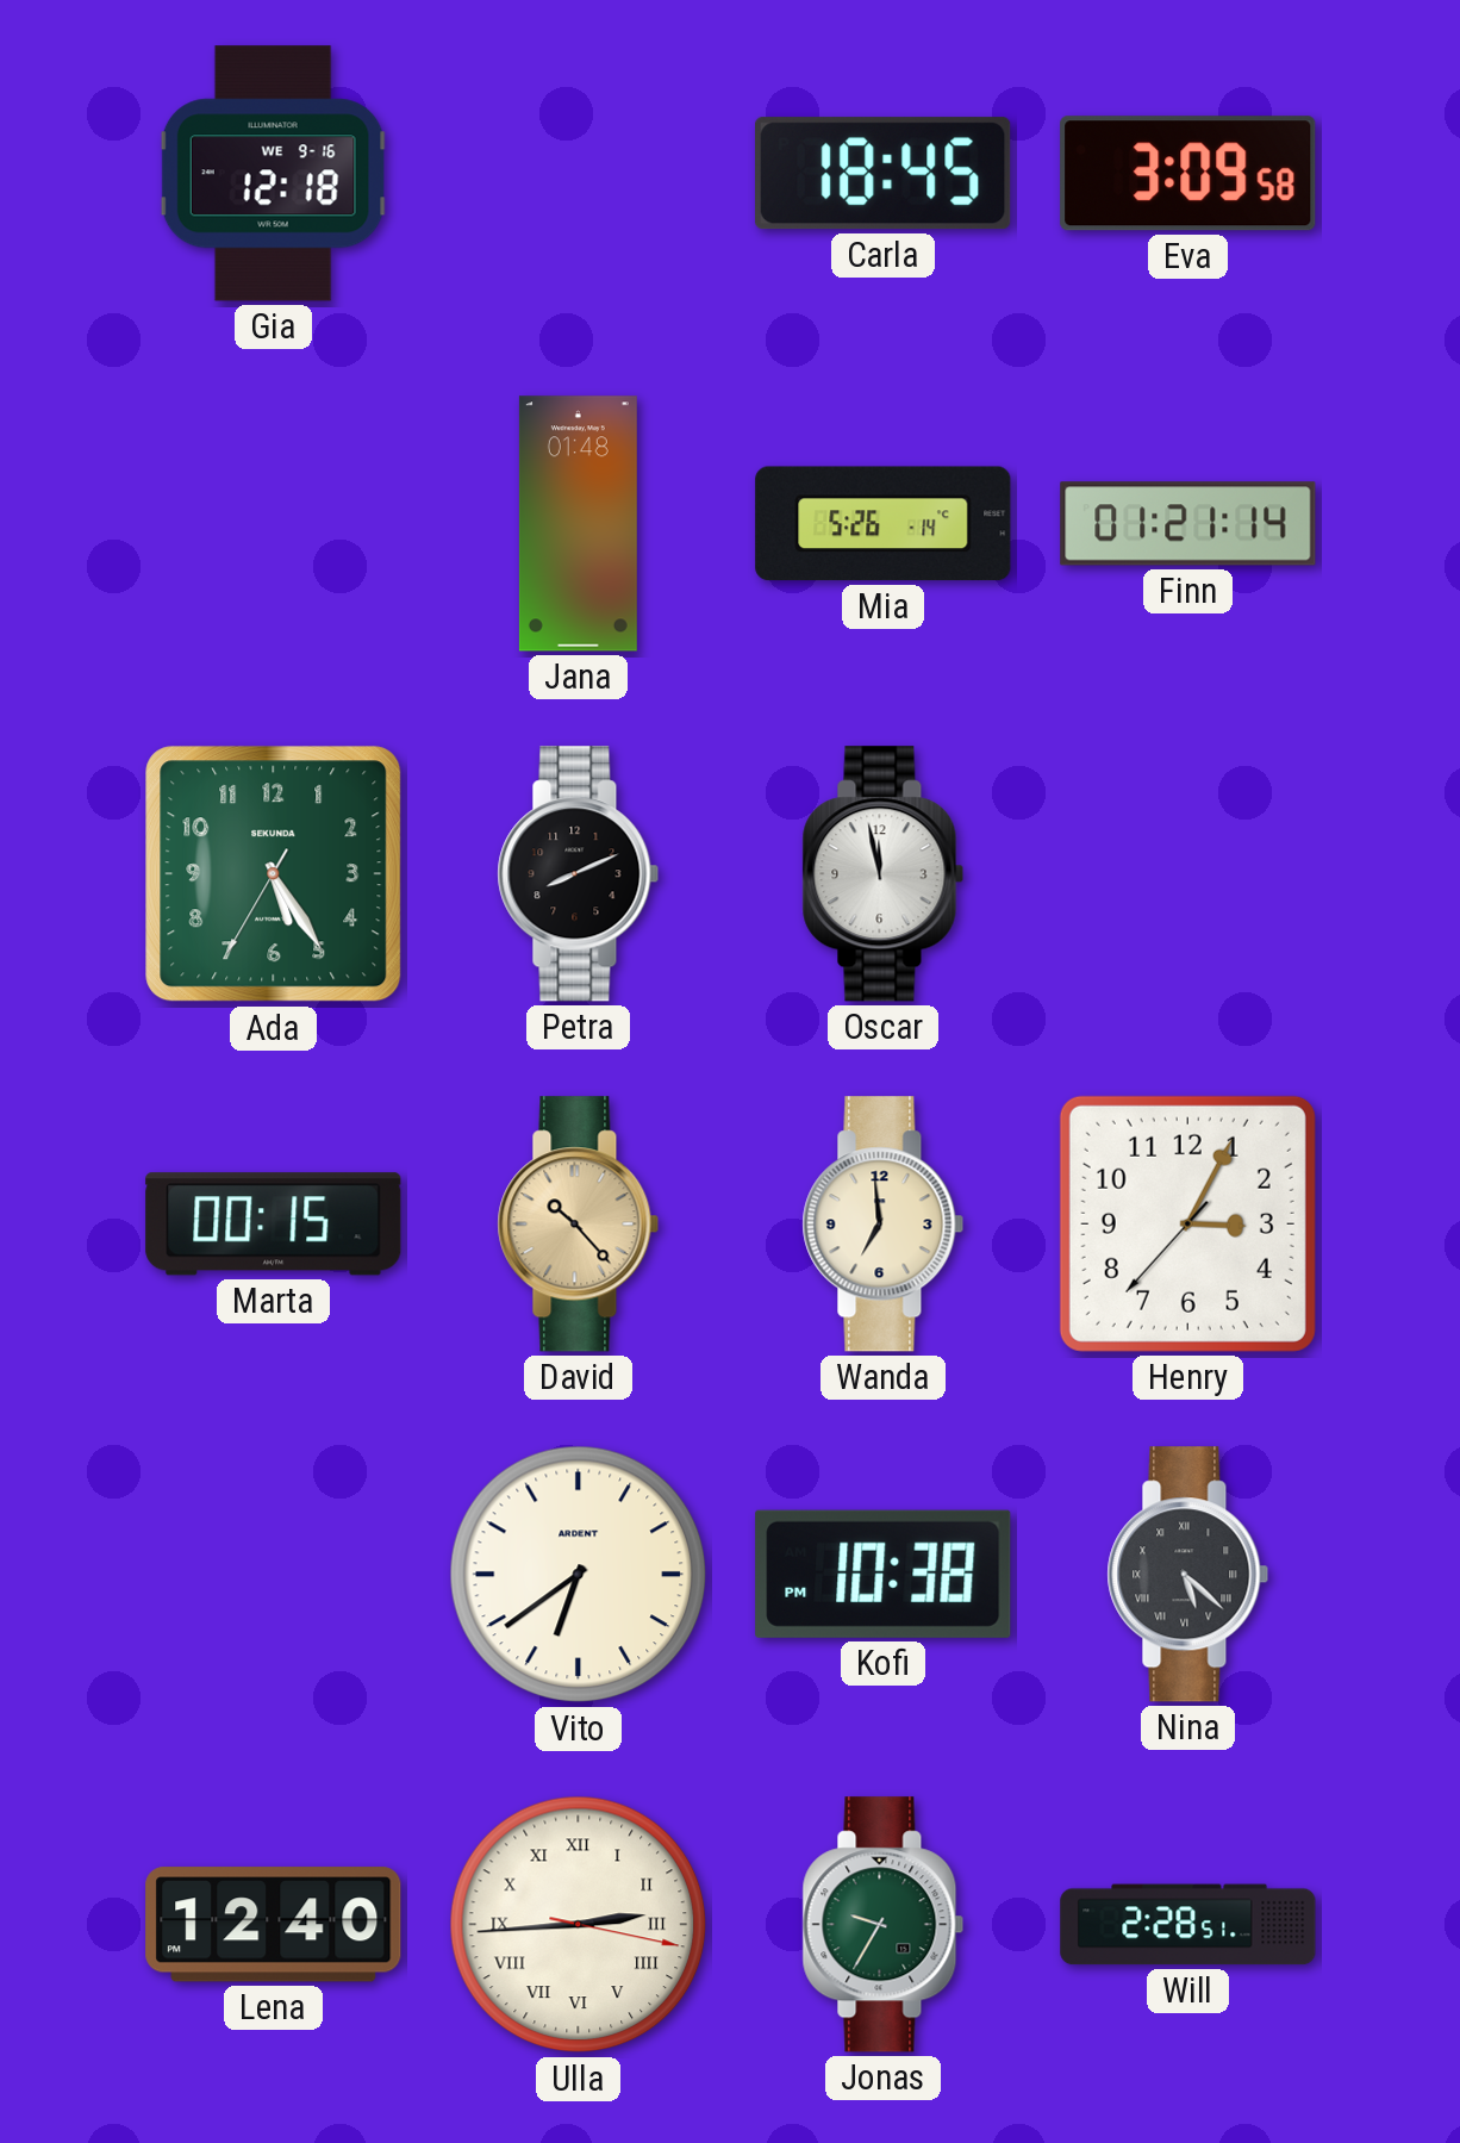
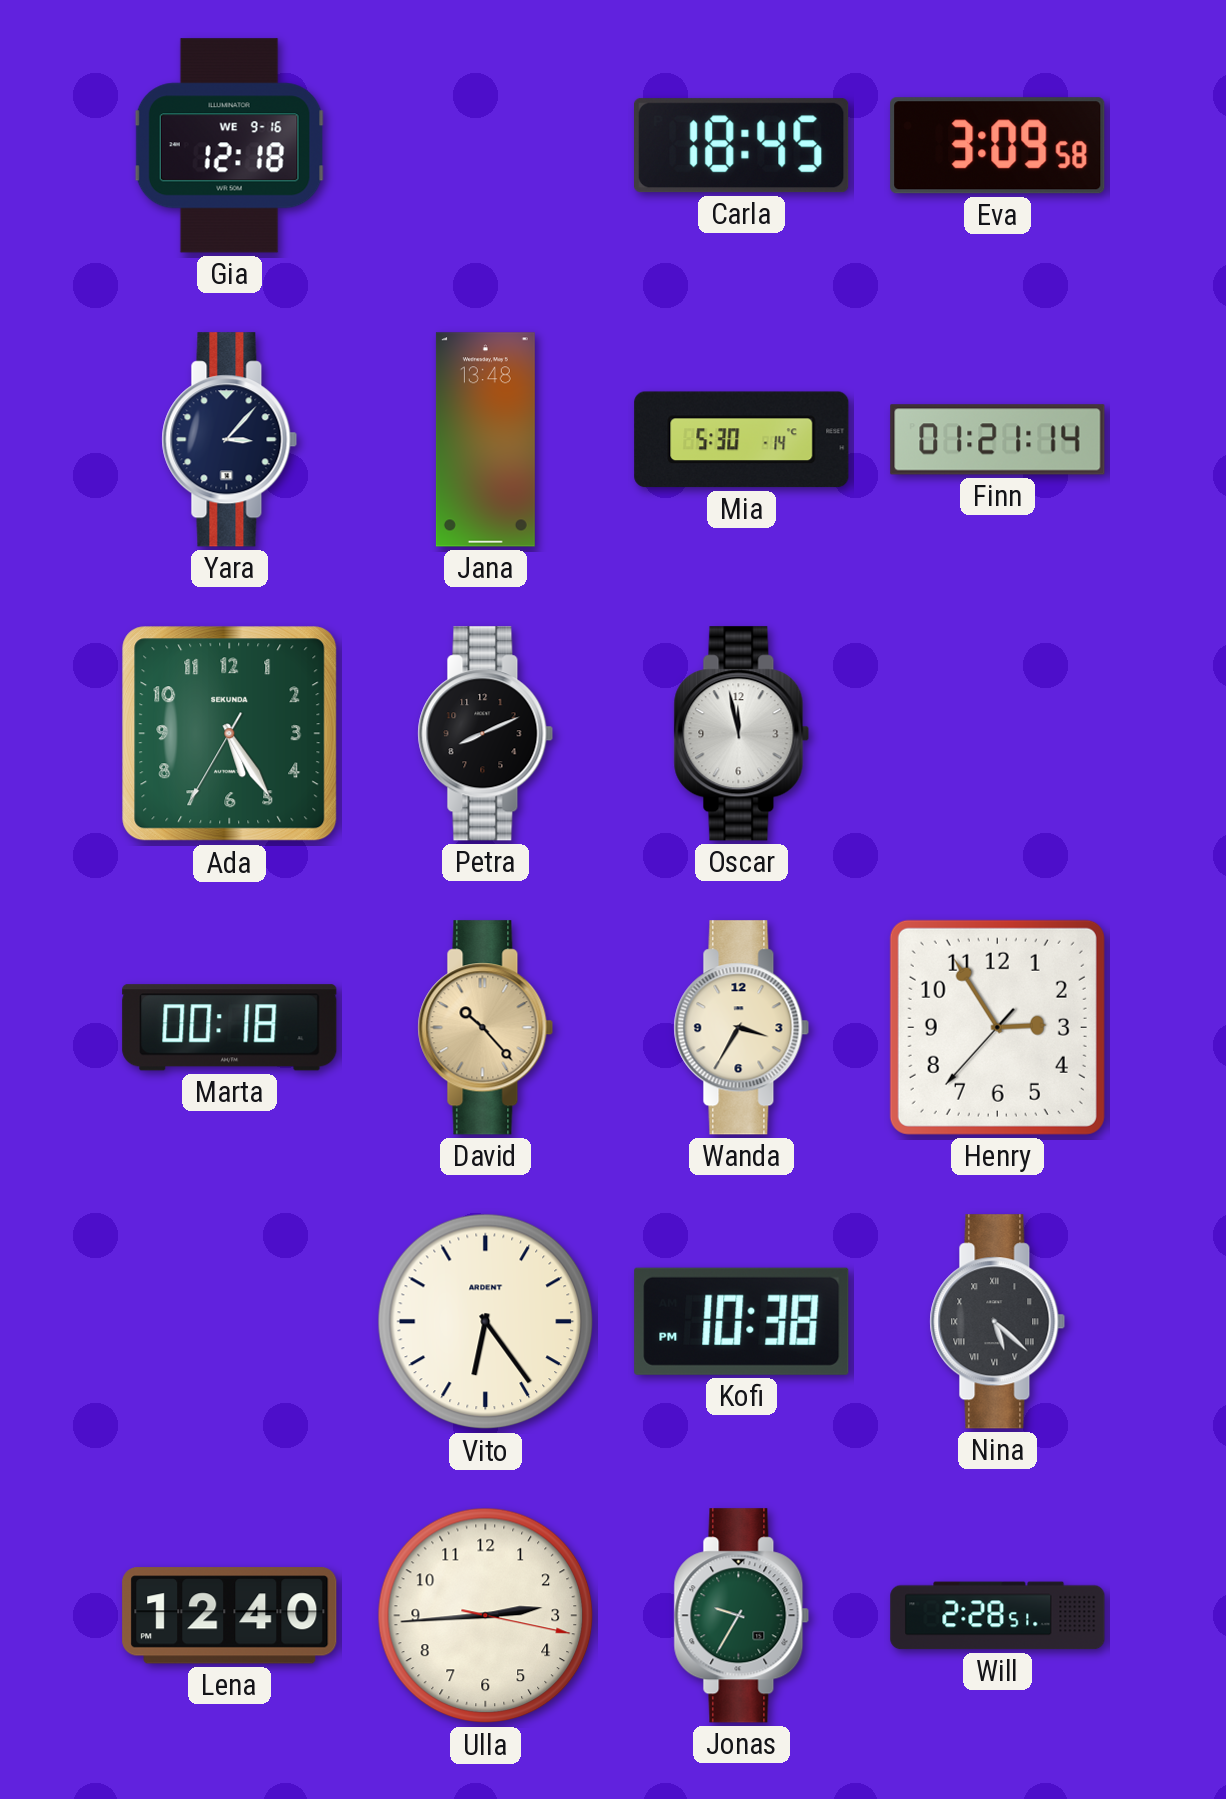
Yara: none -> 3:07
Jana: 01:48 -> 13:48
Mia: 5:26 -> 5:30
Marta: 00:15 -> 00:18
Wanda: 6:59 -> 3:35
Henry: 3:04 -> 2:54
Vito: 6:39 -> 6:24
Ulla numerals: Roman -> Arabic
